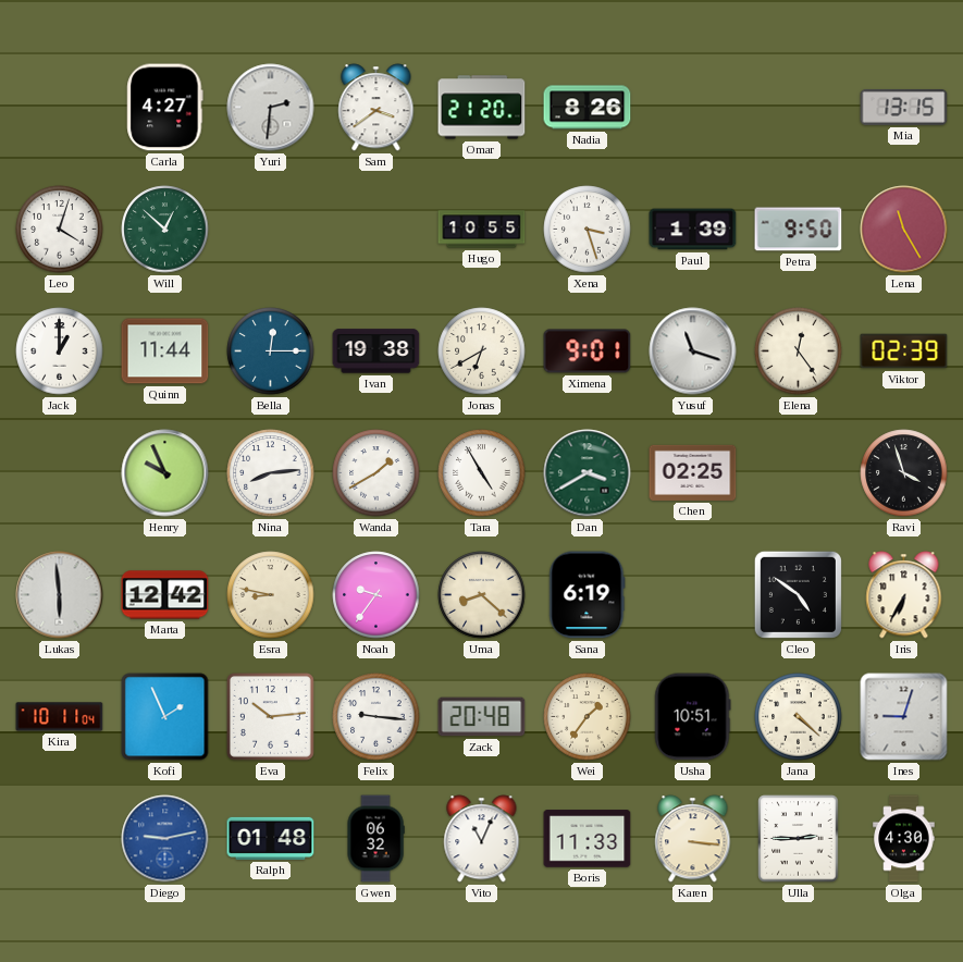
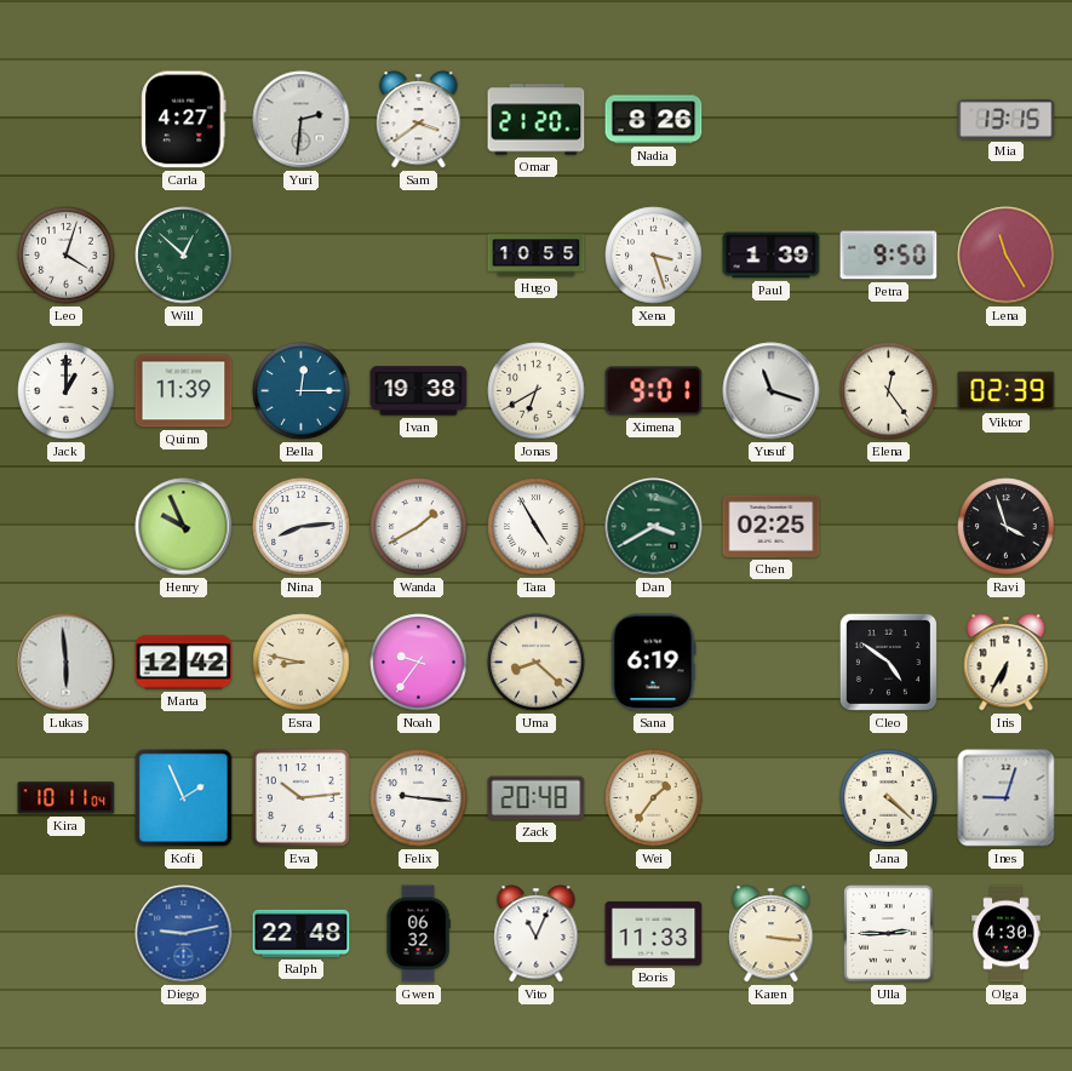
Quinn: 11:44 -> 11:39
Usha: 10:51 -> none
Ralph: 01:48 -> 22:48
